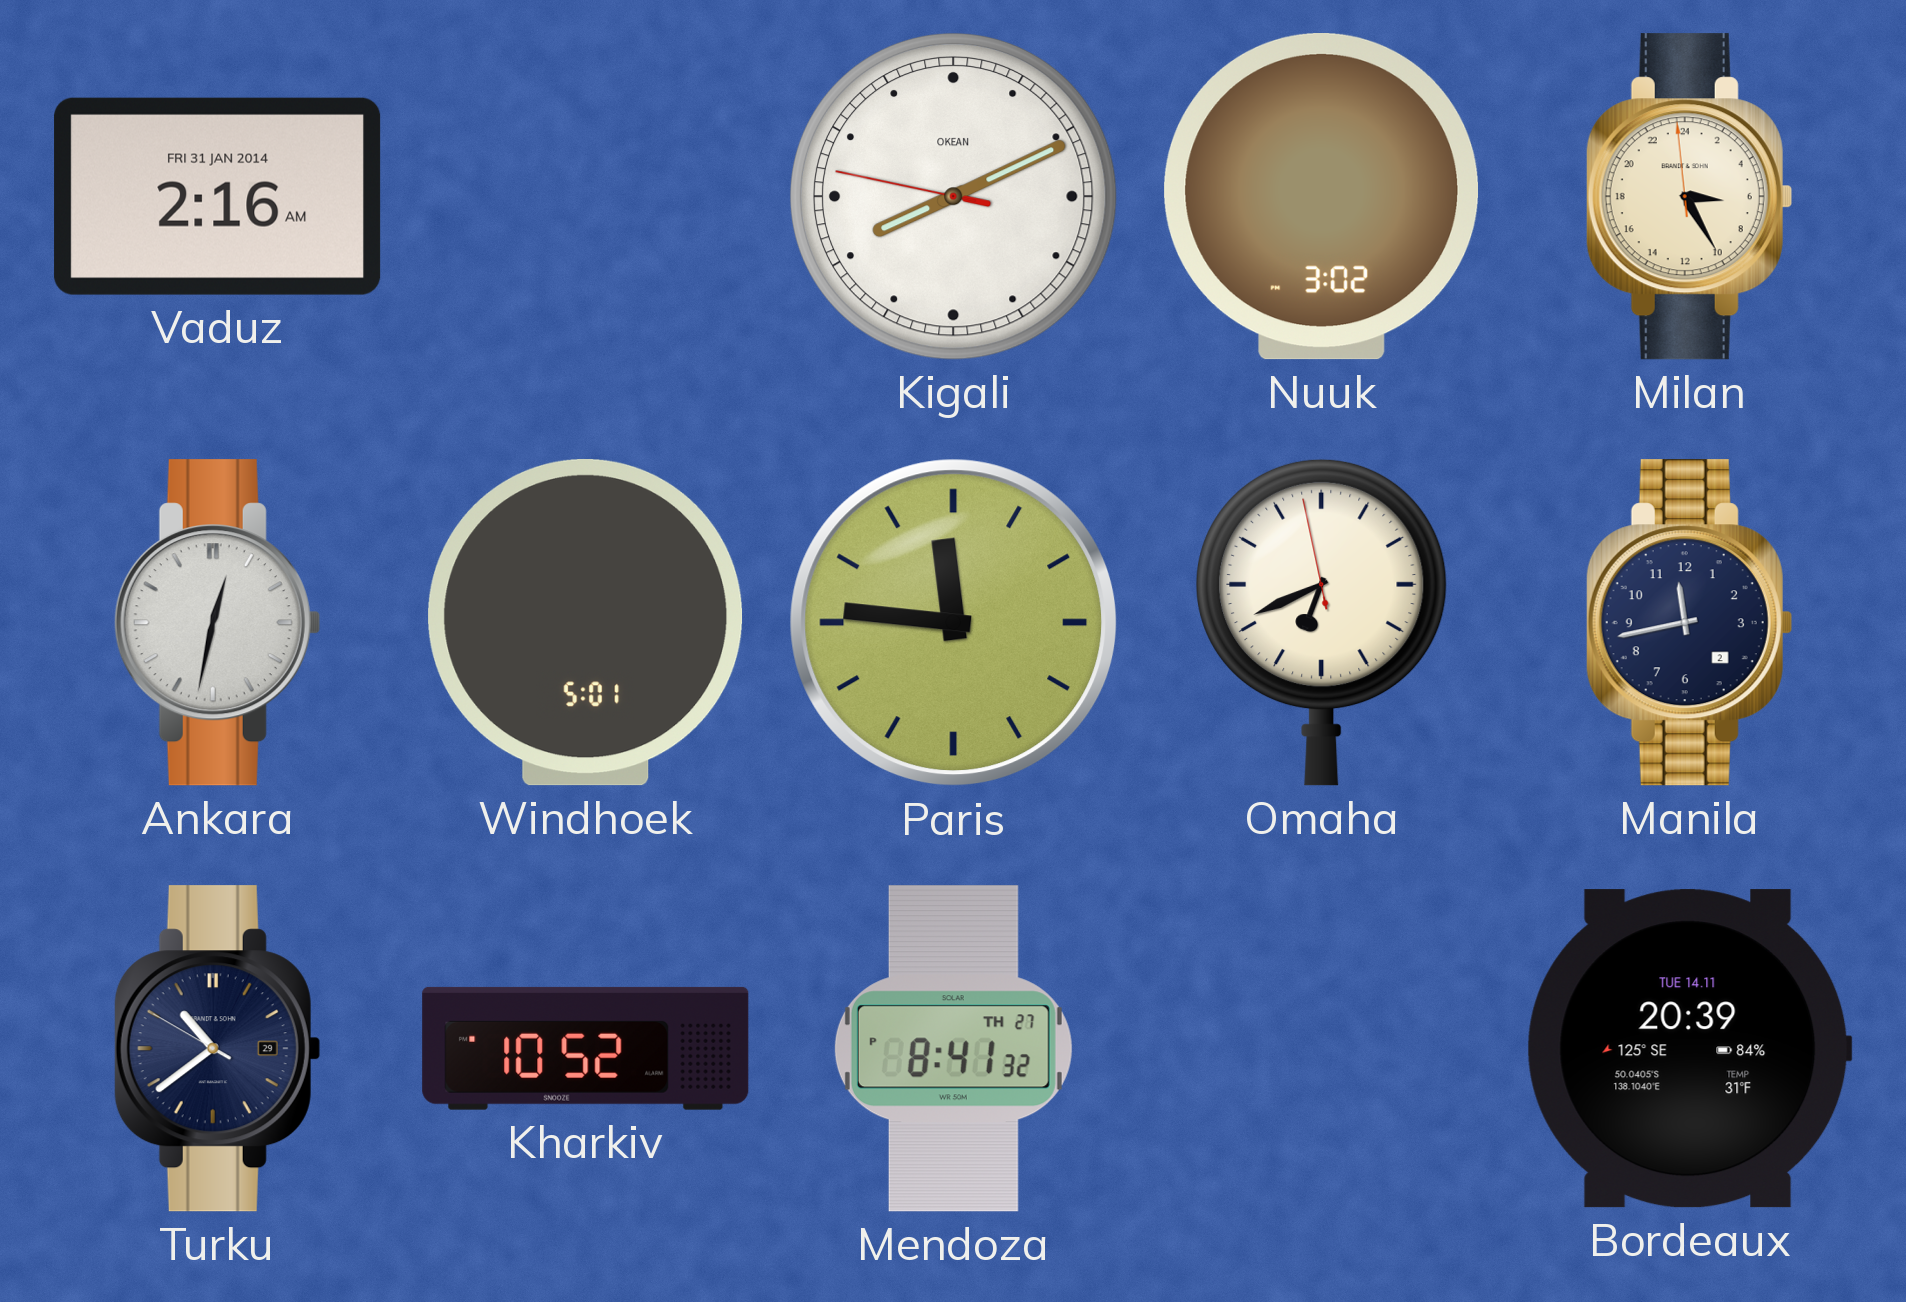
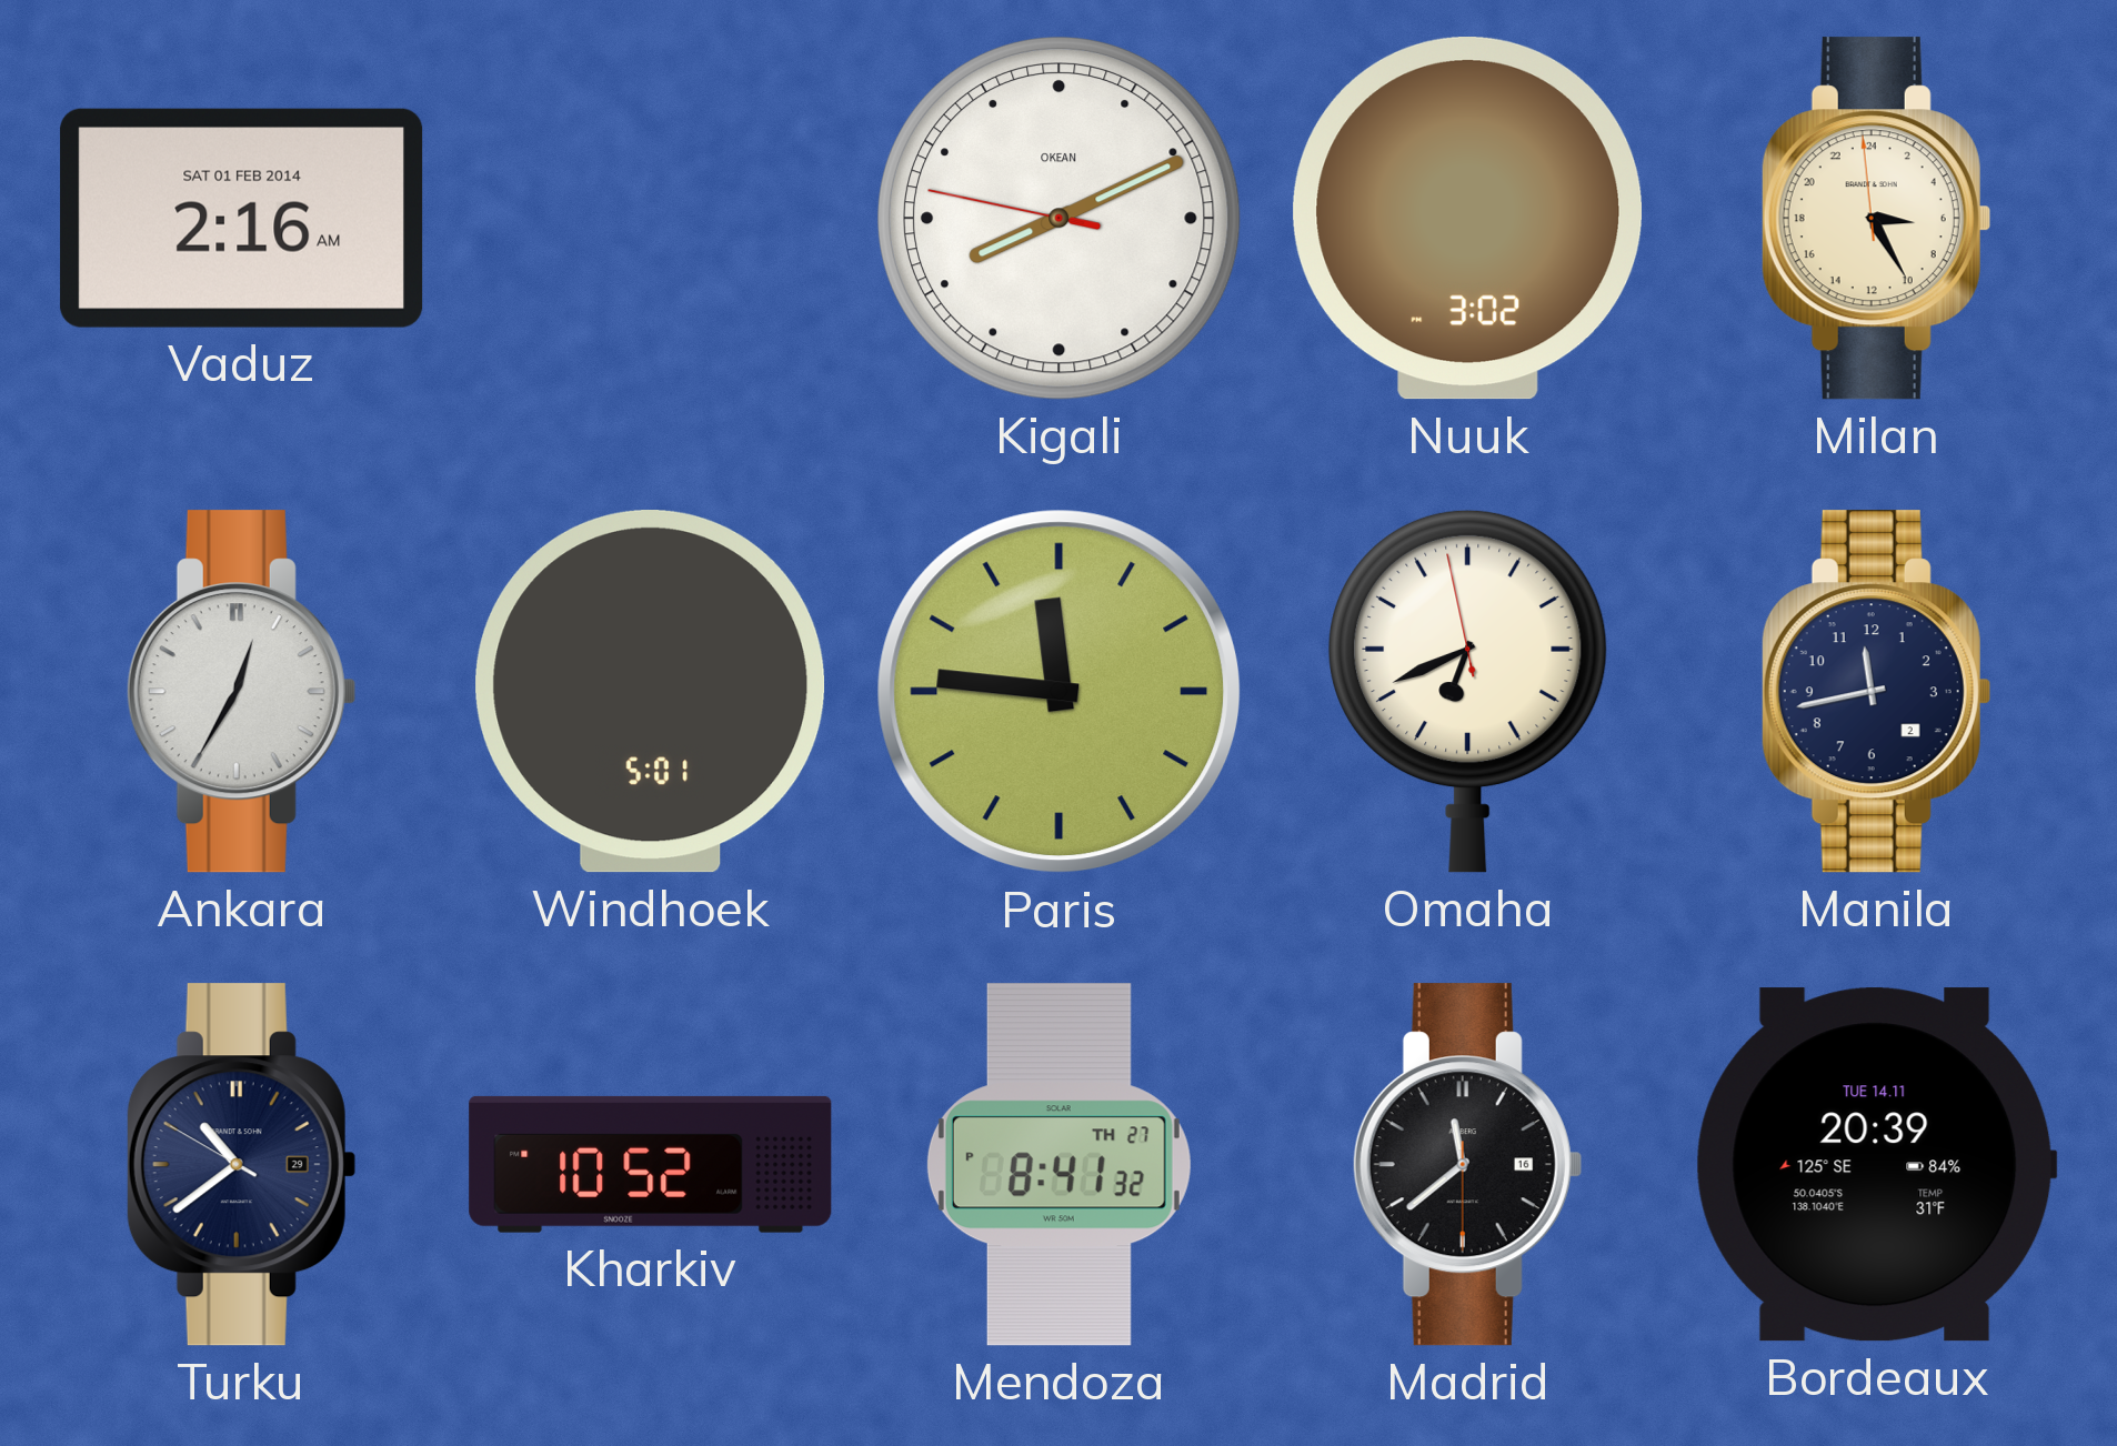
Vaduz date: FRI 31 JAN 2014 -> SAT 01 FEB 2014
Ankara: 12:32 -> 12:35
Madrid: none -> 11:38
